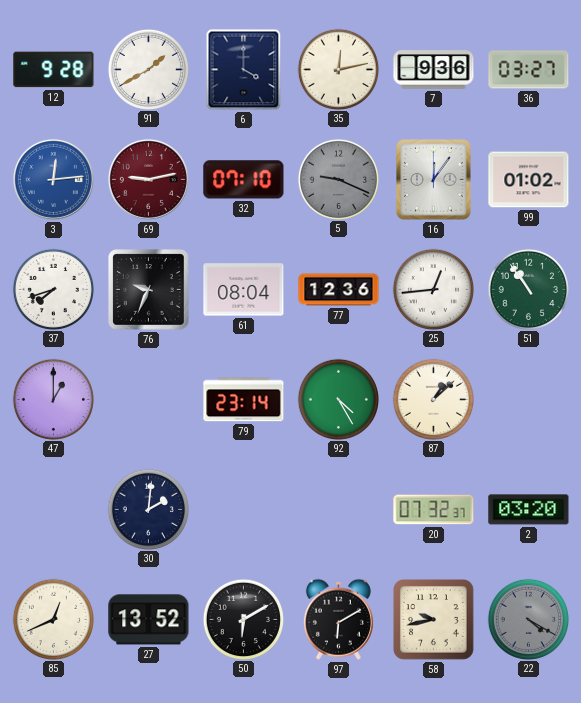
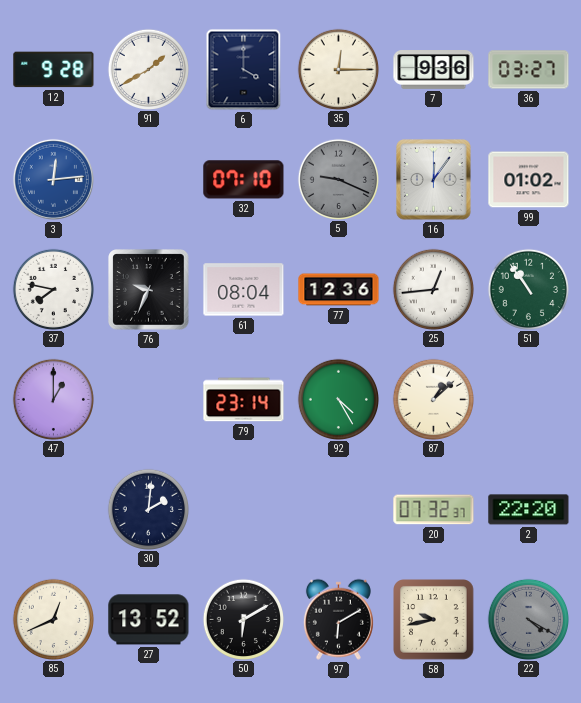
35: 12:13 -> 12:15
69: 9:13 -> none
37: 7:42 -> 7:47
2: 03:20 -> 22:20
